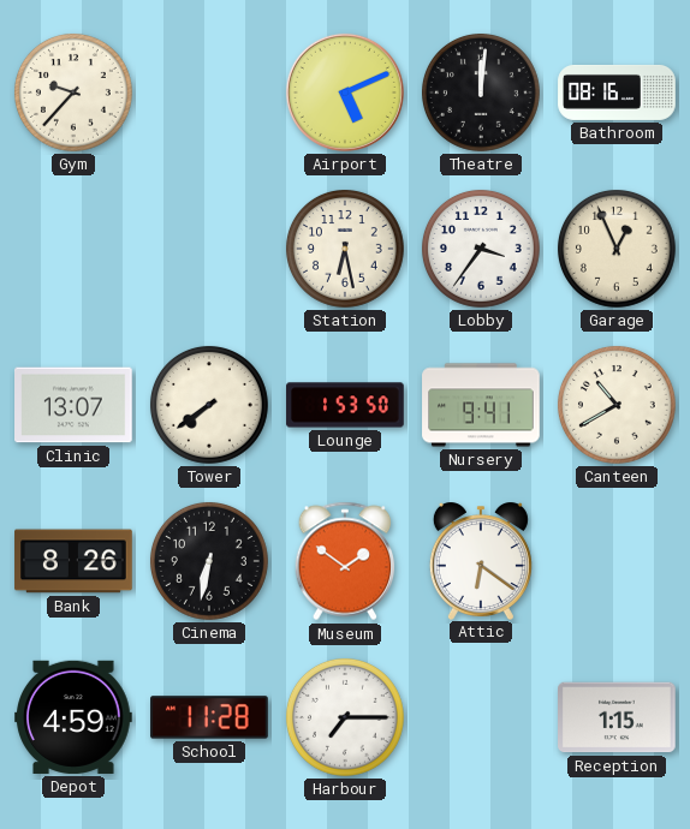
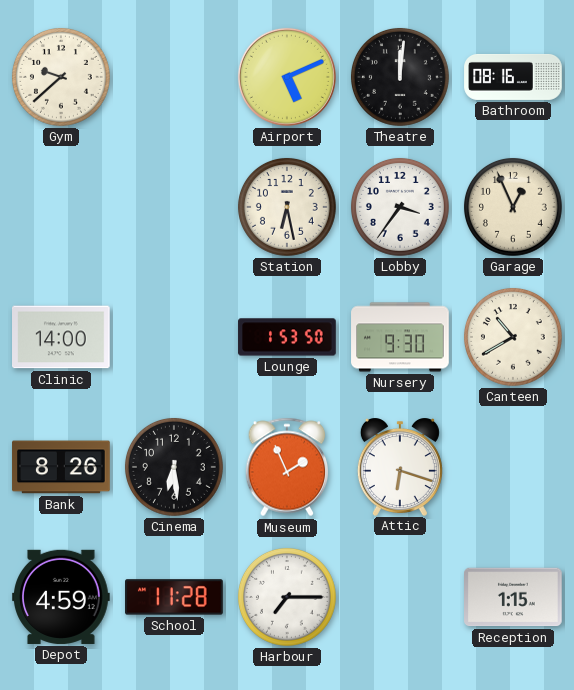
Gym: 9:37 -> 9:38
Clinic: 13:07 -> 14:00
Tower: 7:39 -> none
Nursery: 9:41 -> 9:30
Cinema: 6:32 -> 6:29
Museum: 1:51 -> 1:56
Attic: 6:21 -> 6:18
